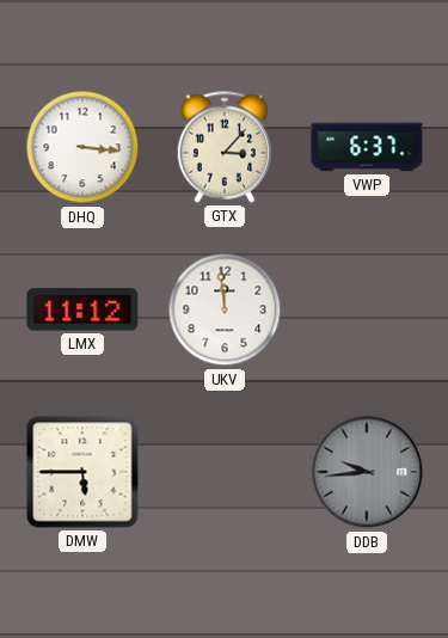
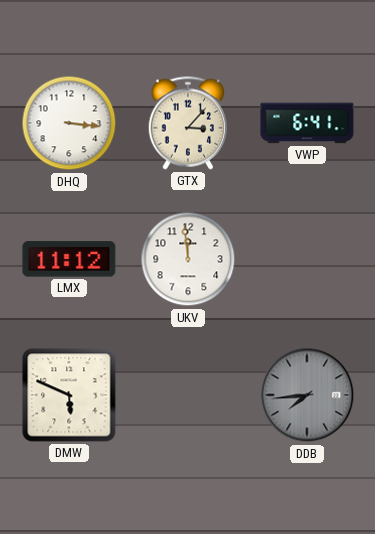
VWP: 6:37 -> 6:41
DMW: 5:45 -> 5:49
DDB: 9:44 -> 7:44
